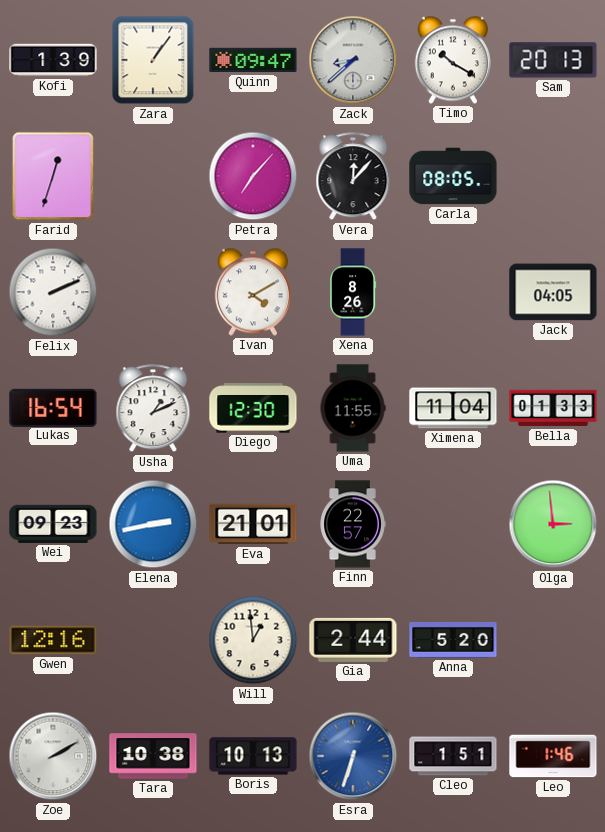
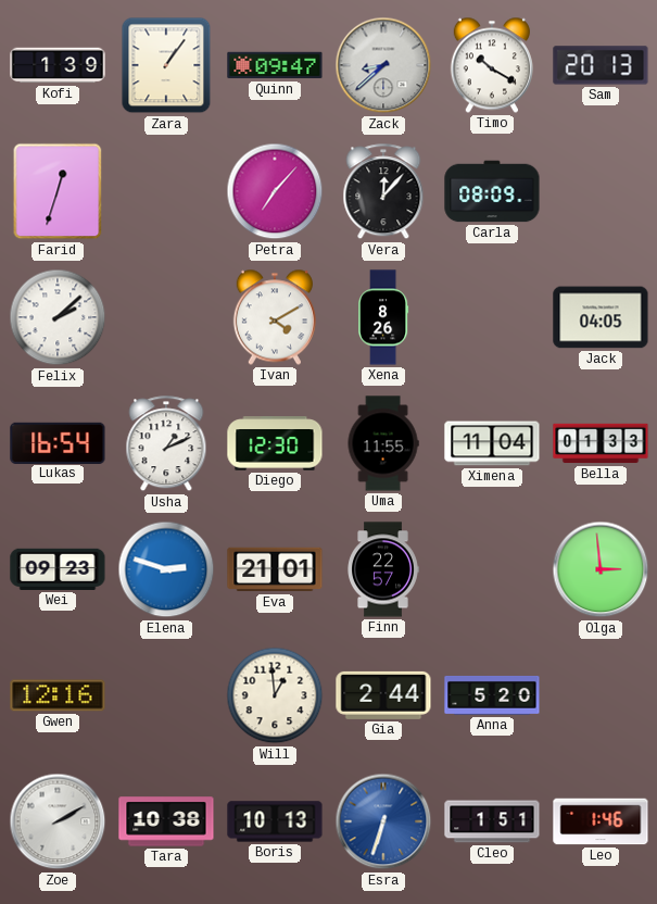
Carla: 08:05 -> 08:09
Felix: 2:11 -> 2:08
Elena: 2:43 -> 2:48
